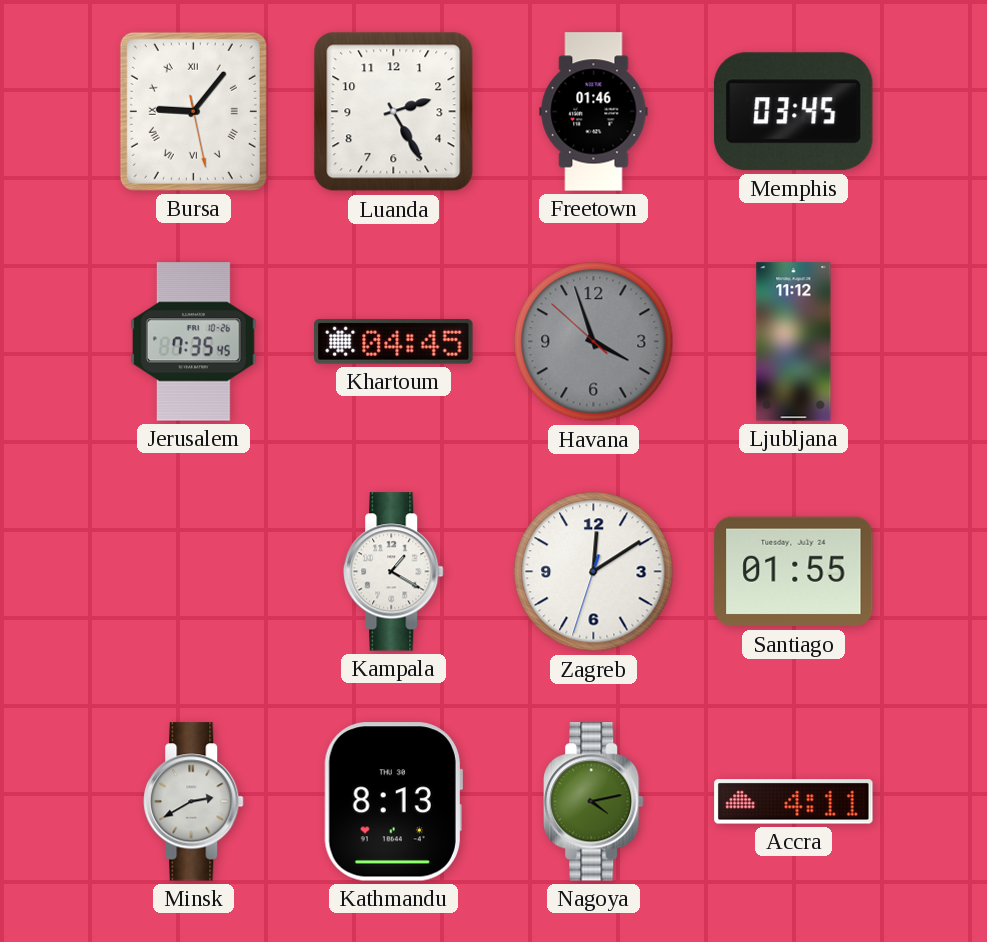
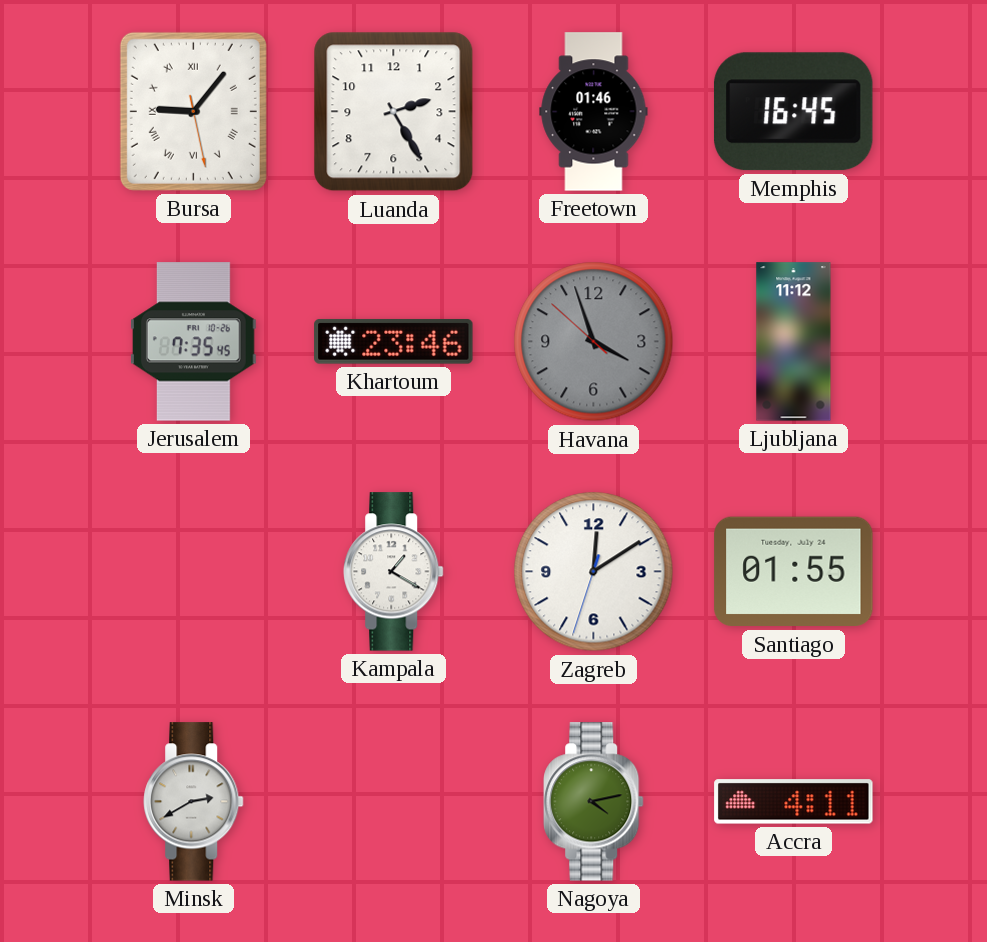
Memphis: 03:45 -> 16:45
Khartoum: 04:45 -> 23:46
Kathmandu: 8:13 -> none
